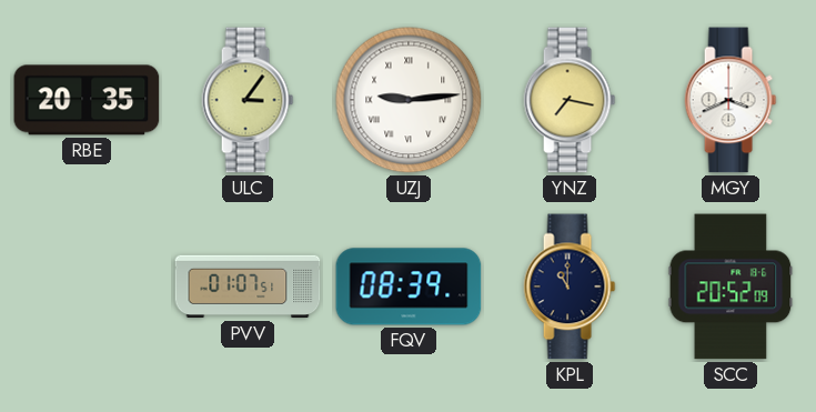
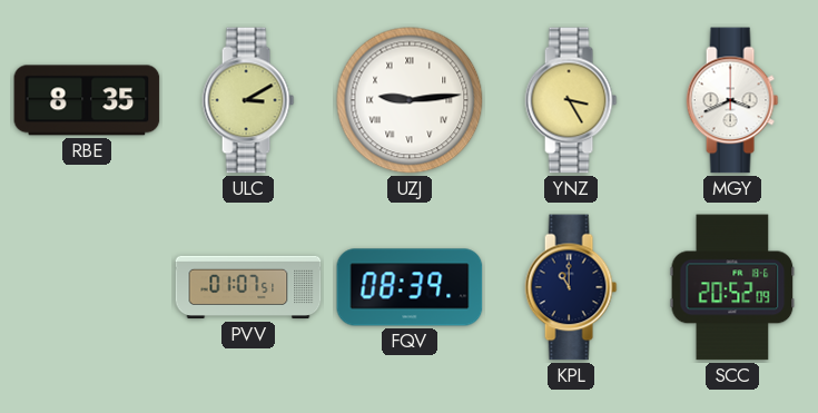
RBE: 20:35 -> 8:35
ULC: 3:06 -> 3:10
YNZ: 7:17 -> 3:25
